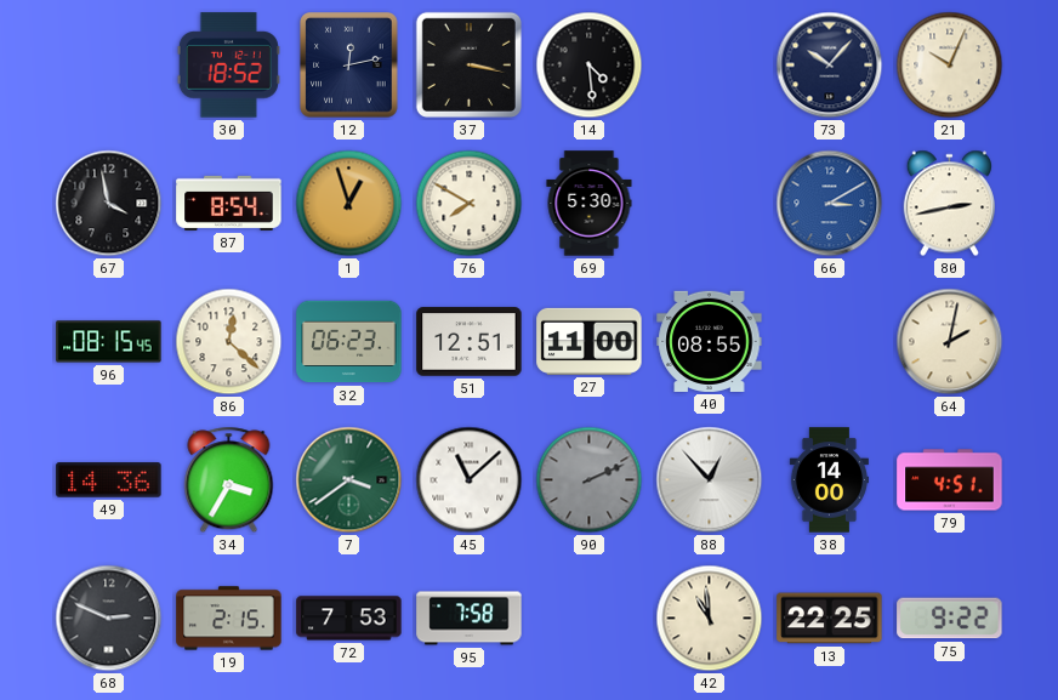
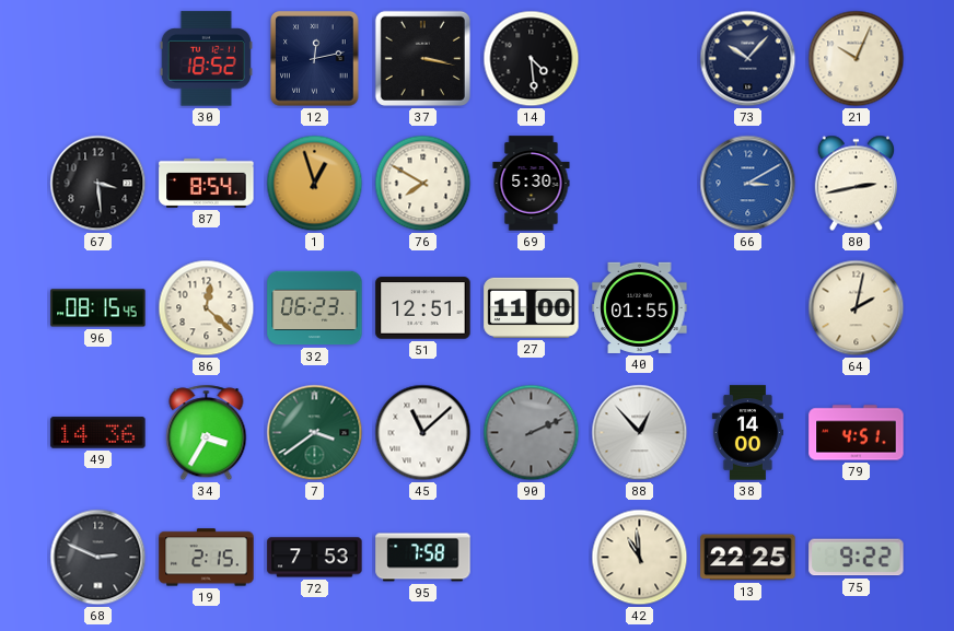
67: 3:58 -> 3:29
40: 08:55 -> 01:55
